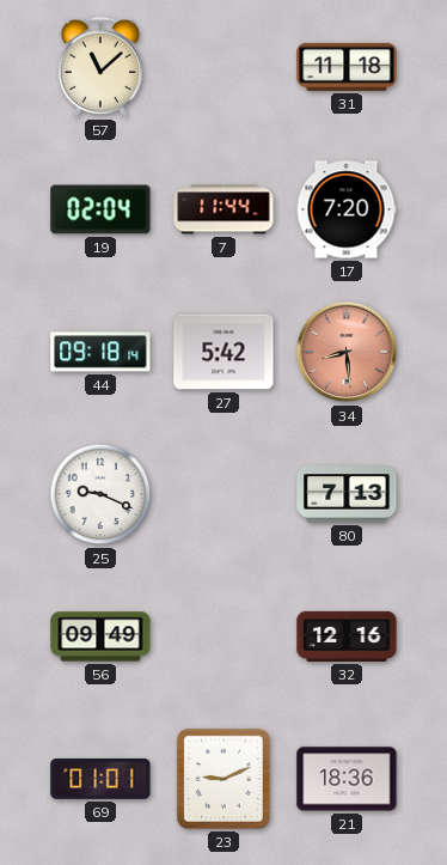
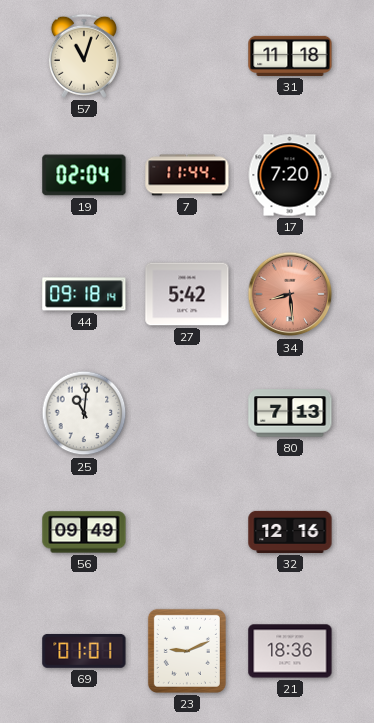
57: 11:08 -> 11:03
25: 9:19 -> 11:01
